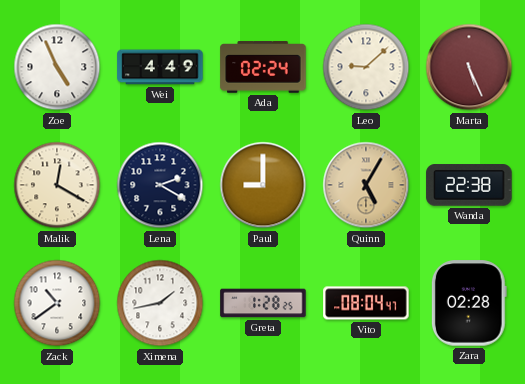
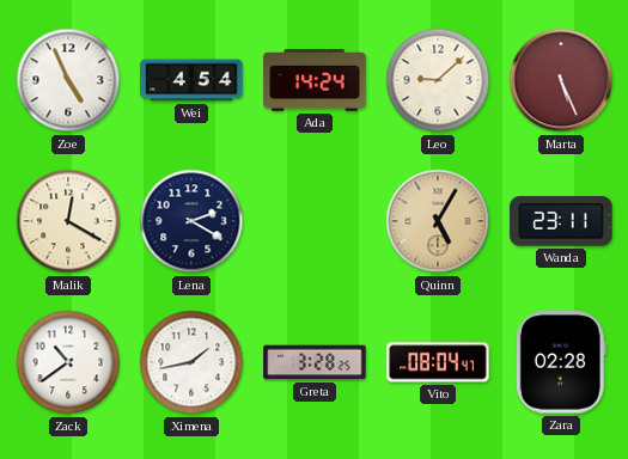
Wei: 4:49 -> 4:54
Ada: 02:24 -> 14:24
Paul: 9:00 -> none
Wanda: 22:38 -> 23:11
Greta: 1:28 -> 3:28
